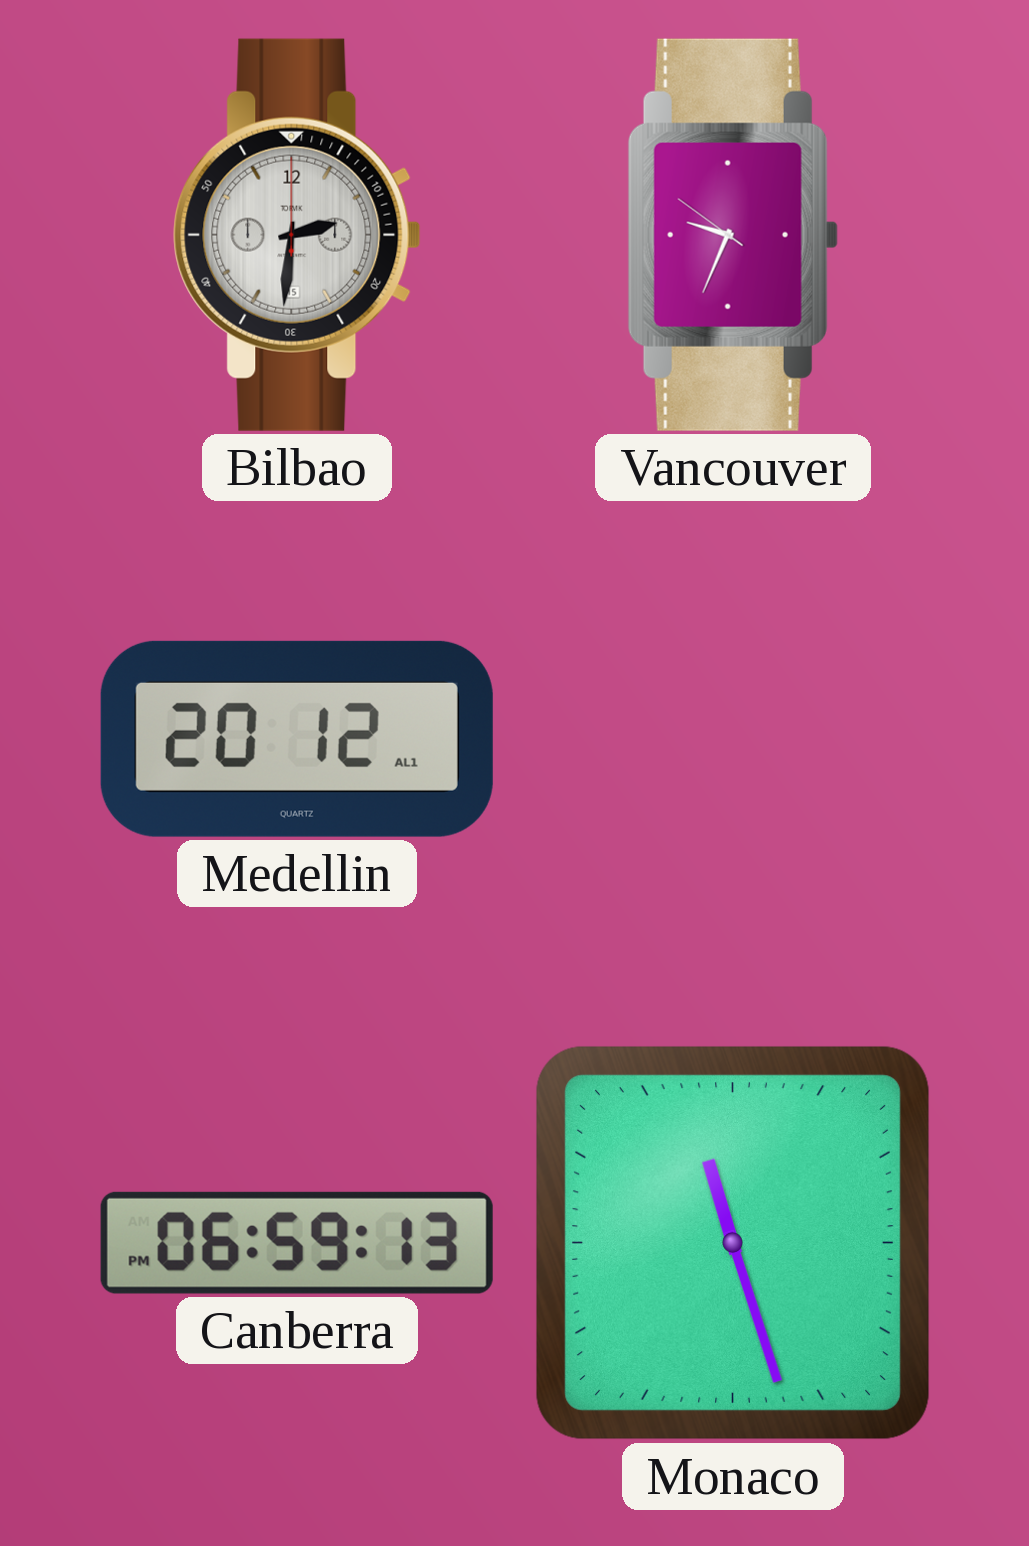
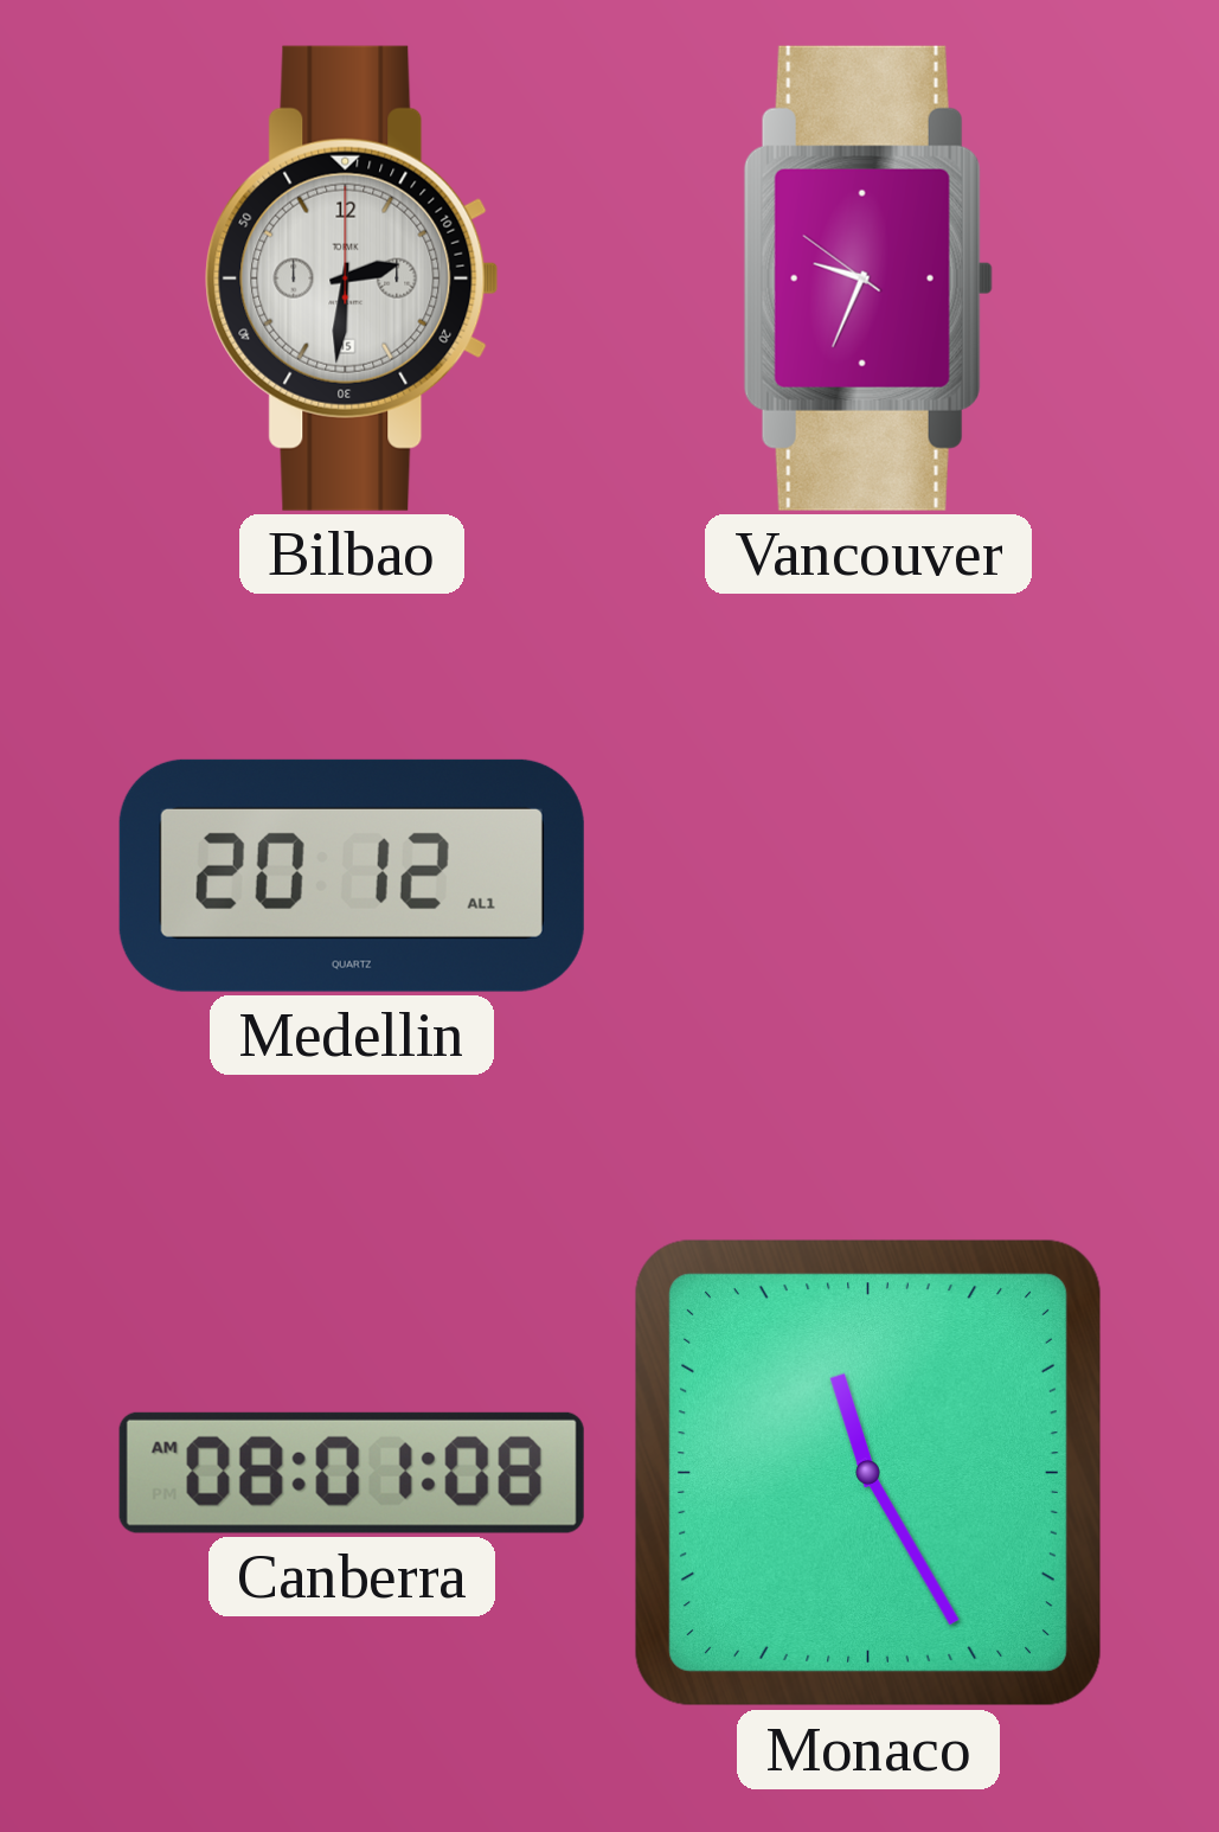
Canberra: 06:59 -> 08:01
Monaco: 11:27 -> 11:25
